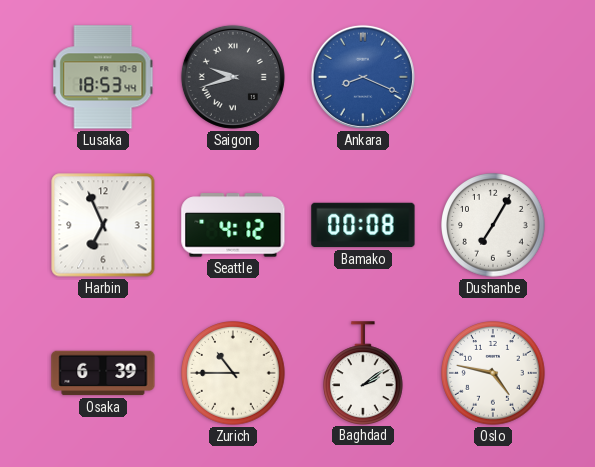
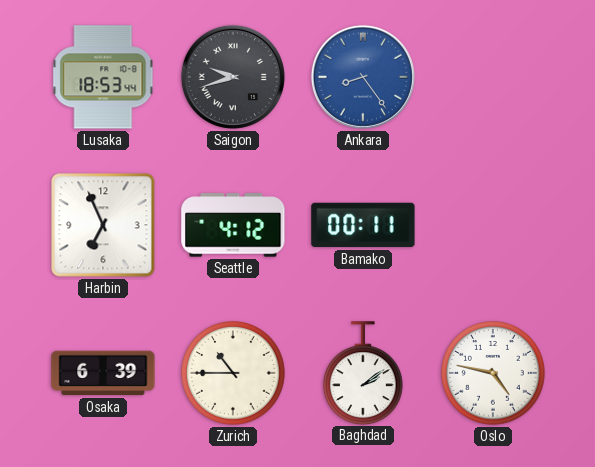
Ankara: 8:19 -> 8:24
Bamako: 00:08 -> 00:11
Dushanbe: 7:05 -> none
